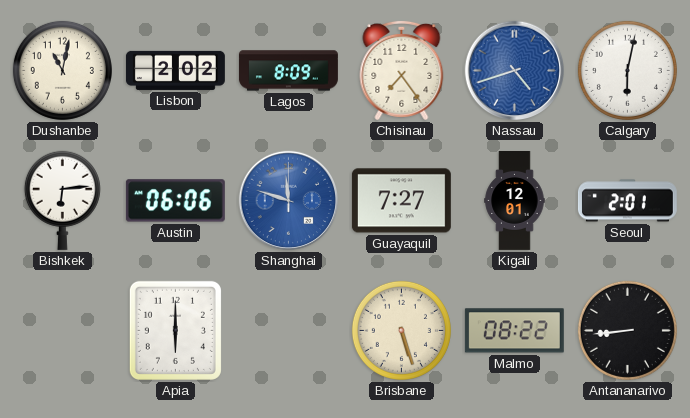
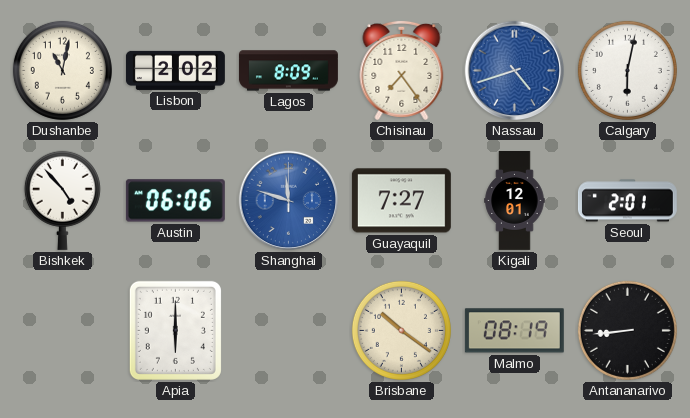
Bishkek: 6:14 -> 4:53
Brisbane: 5:27 -> 10:21
Malmo: 08:22 -> 08:19
